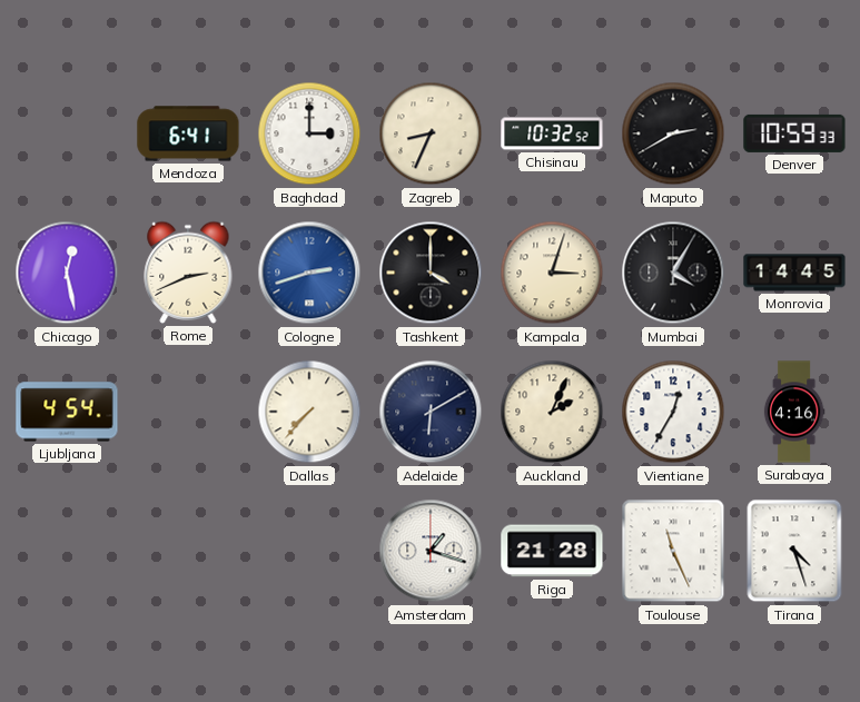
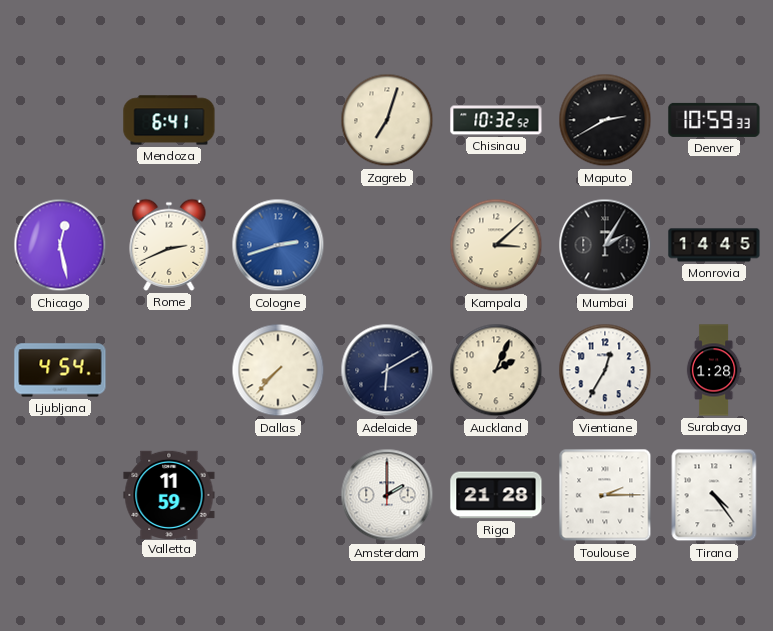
Baghdad: 3:00 -> none
Zagreb: 8:34 -> 7:03
Tashkent: 4:00 -> none
Kampala: 3:03 -> 3:08
Mumbai: 4:05 -> 2:05
Surabaya: 4:16 -> 1:28
Valletta: none -> 11:59
Amsterdam: 1:18 -> 2:00
Toulouse: 11:26 -> 2:15
Tirana: 4:27 -> 4:24
